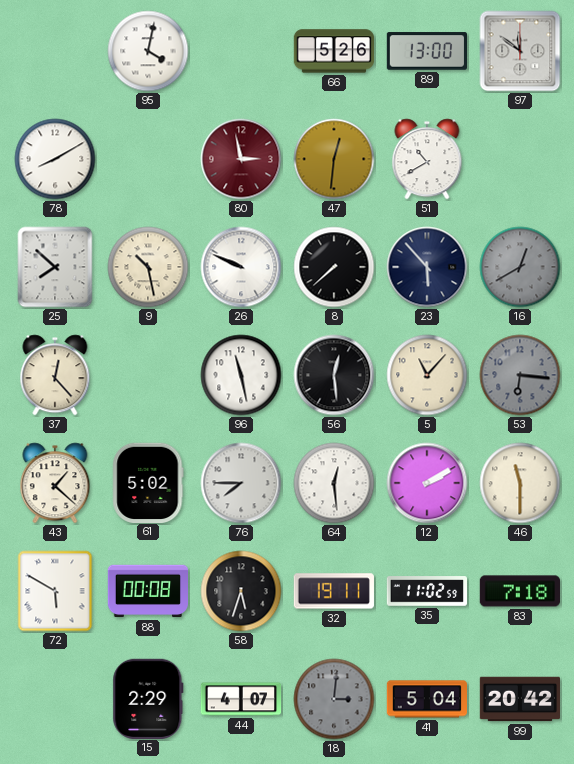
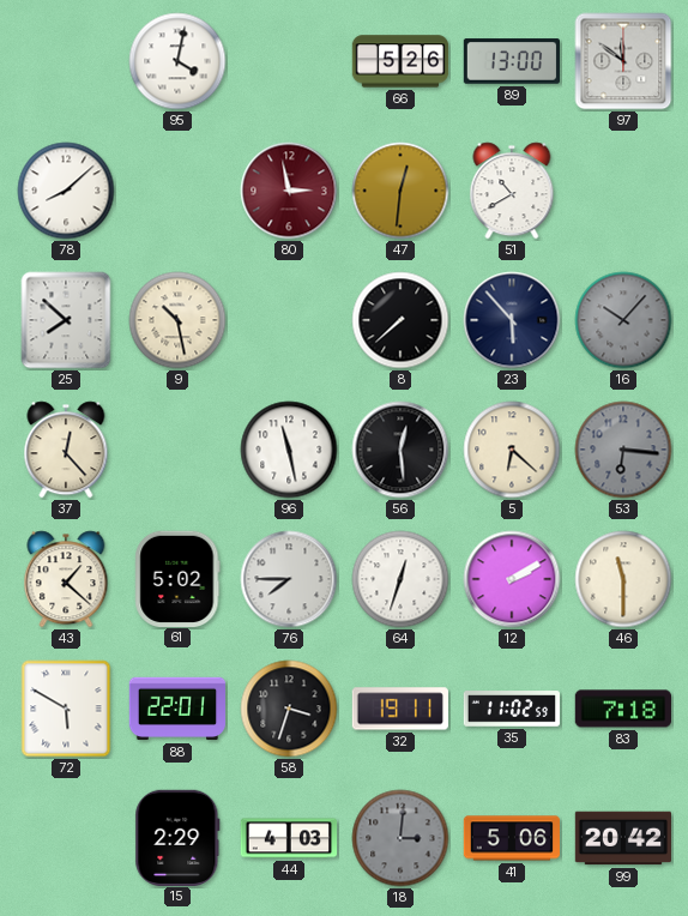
78: 8:10 -> 8:08
26: 9:49 -> none
16: 12:40 -> 10:07
5: 11:07 -> 6:22
64: 12:29 -> 12:33
88: 00:08 -> 22:01
58: 5:33 -> 3:33
44: 4:07 -> 4:03
41: 5:04 -> 5:06
